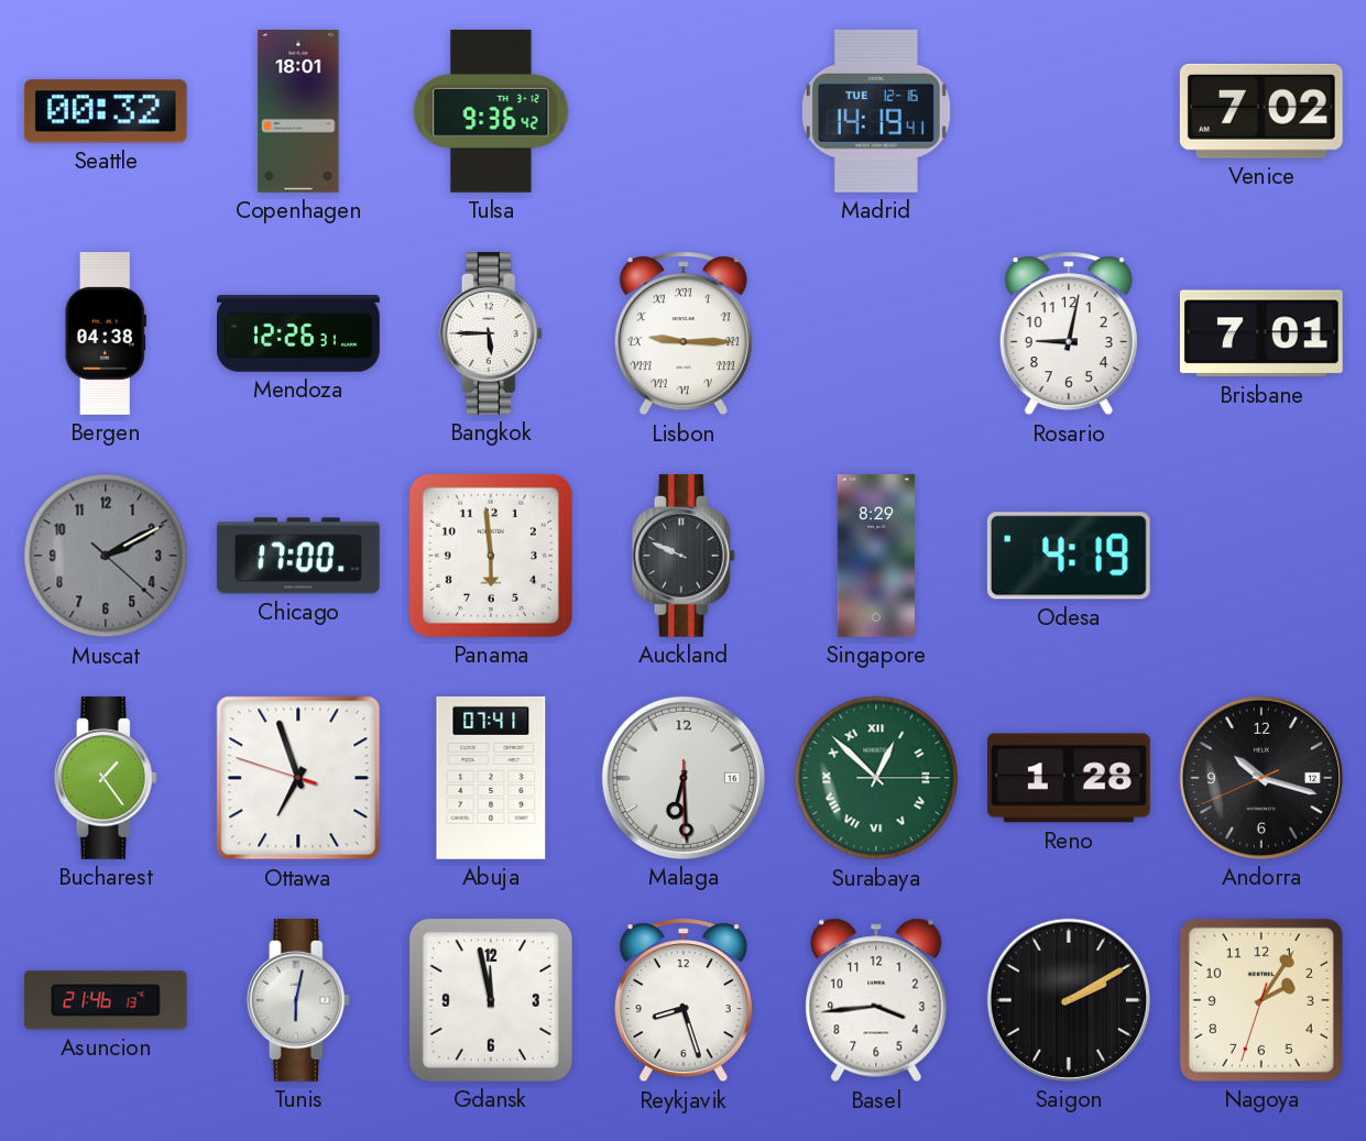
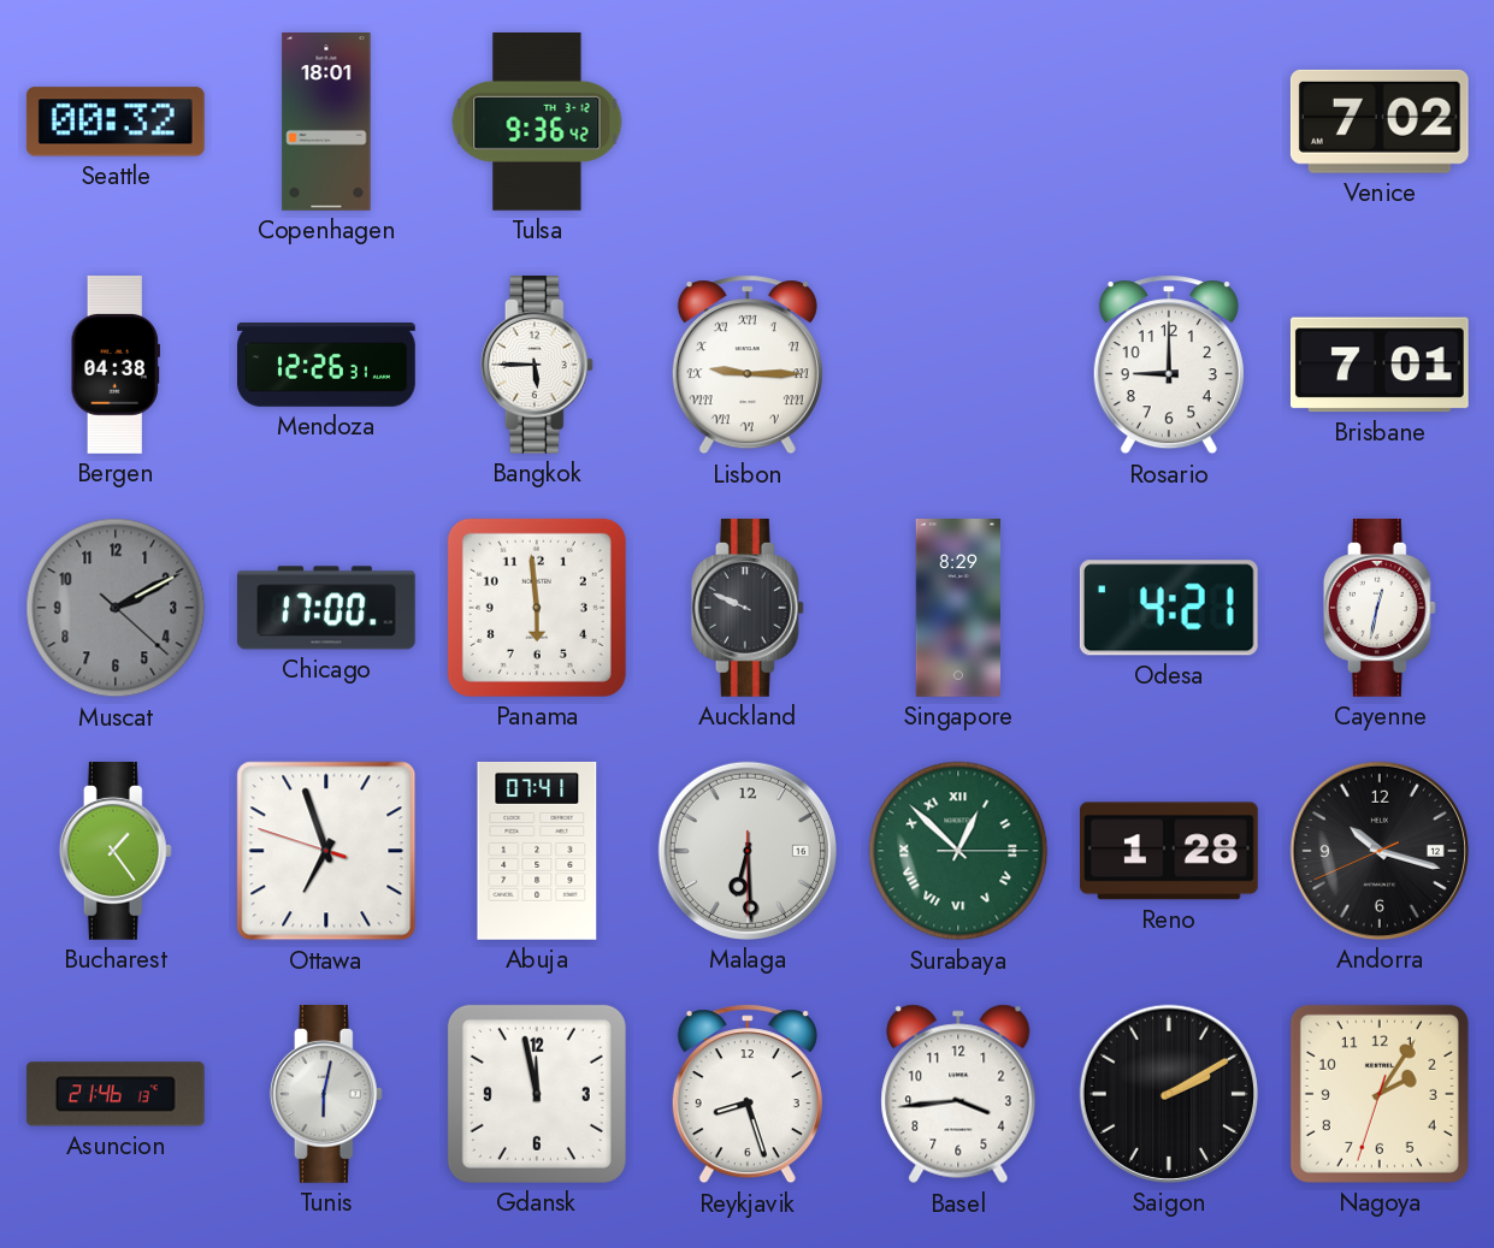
Madrid: 14:19 -> none
Rosario: 9:02 -> 9:00
Odesa: 4:19 -> 4:21
Cayenne: none -> 12:32
